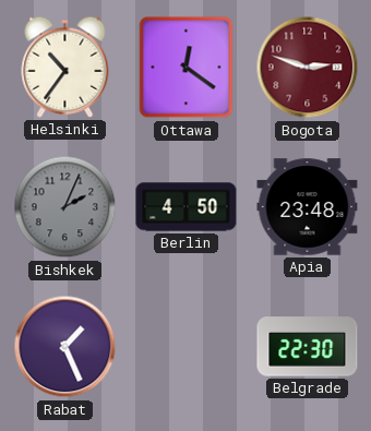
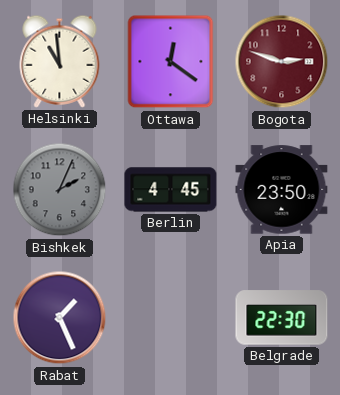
Helsinki: 10:36 -> 10:59
Berlin: 4:50 -> 4:45
Apia: 23:48 -> 23:50
